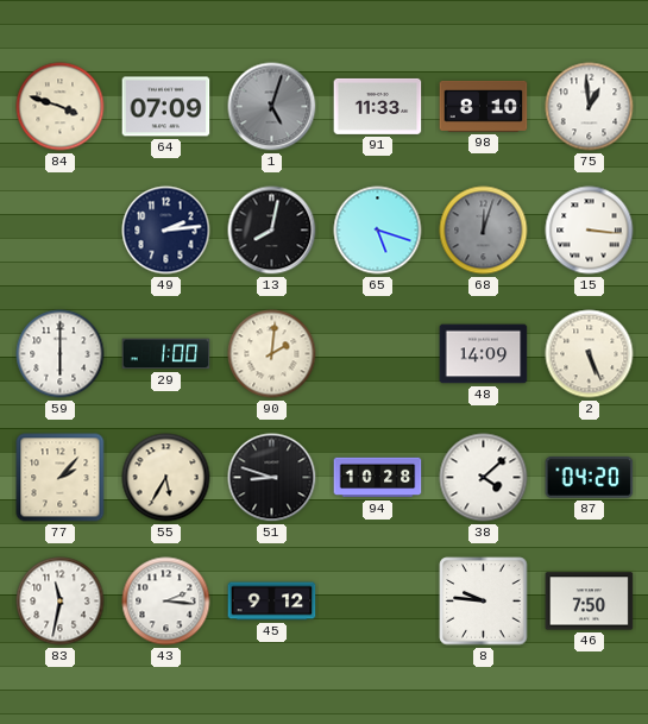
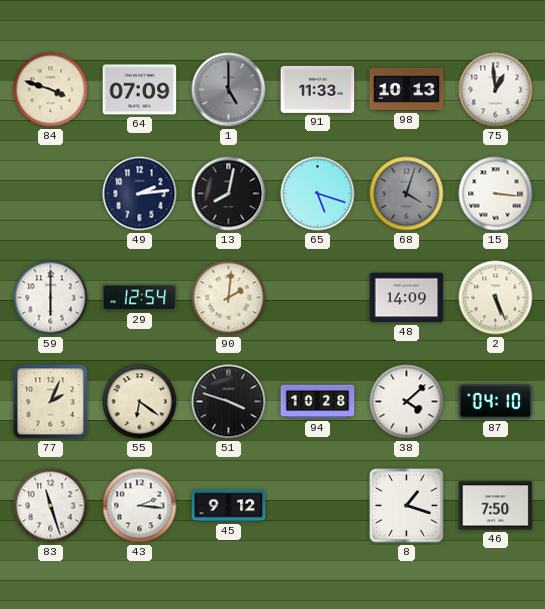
1: 5:03 -> 5:00
98: 8:10 -> 10:13
68: 12:03 -> 4:03
29: 1:00 -> 12:54
77: 2:07 -> 2:04
55: 5:35 -> 6:21
51: 8:48 -> 3:48
87: 04:20 -> 04:10
83: 11:32 -> 11:27
8: 9:46 -> 1:18
